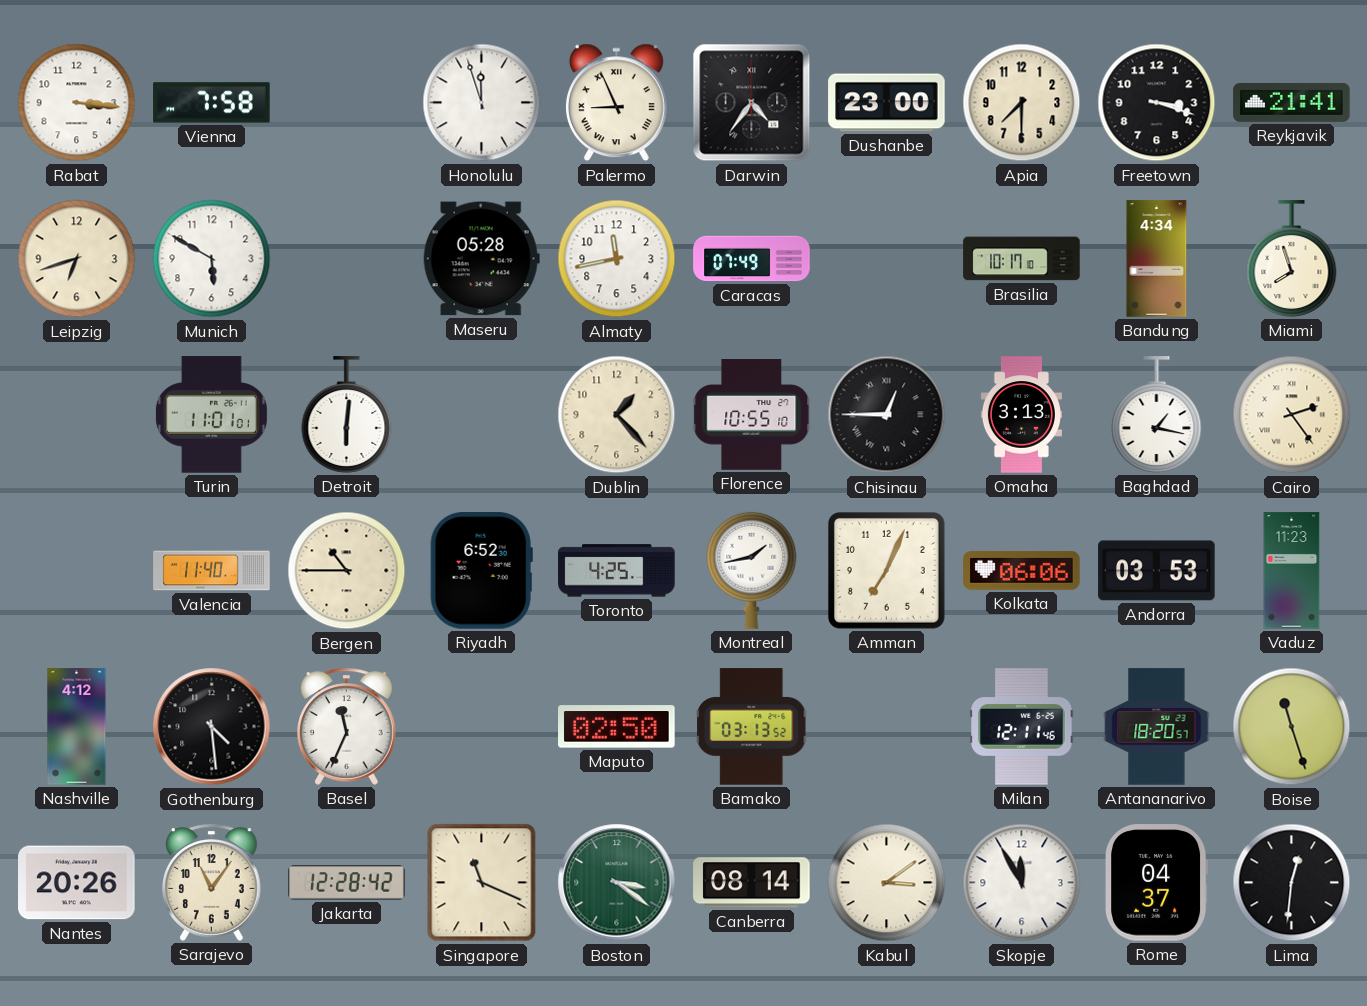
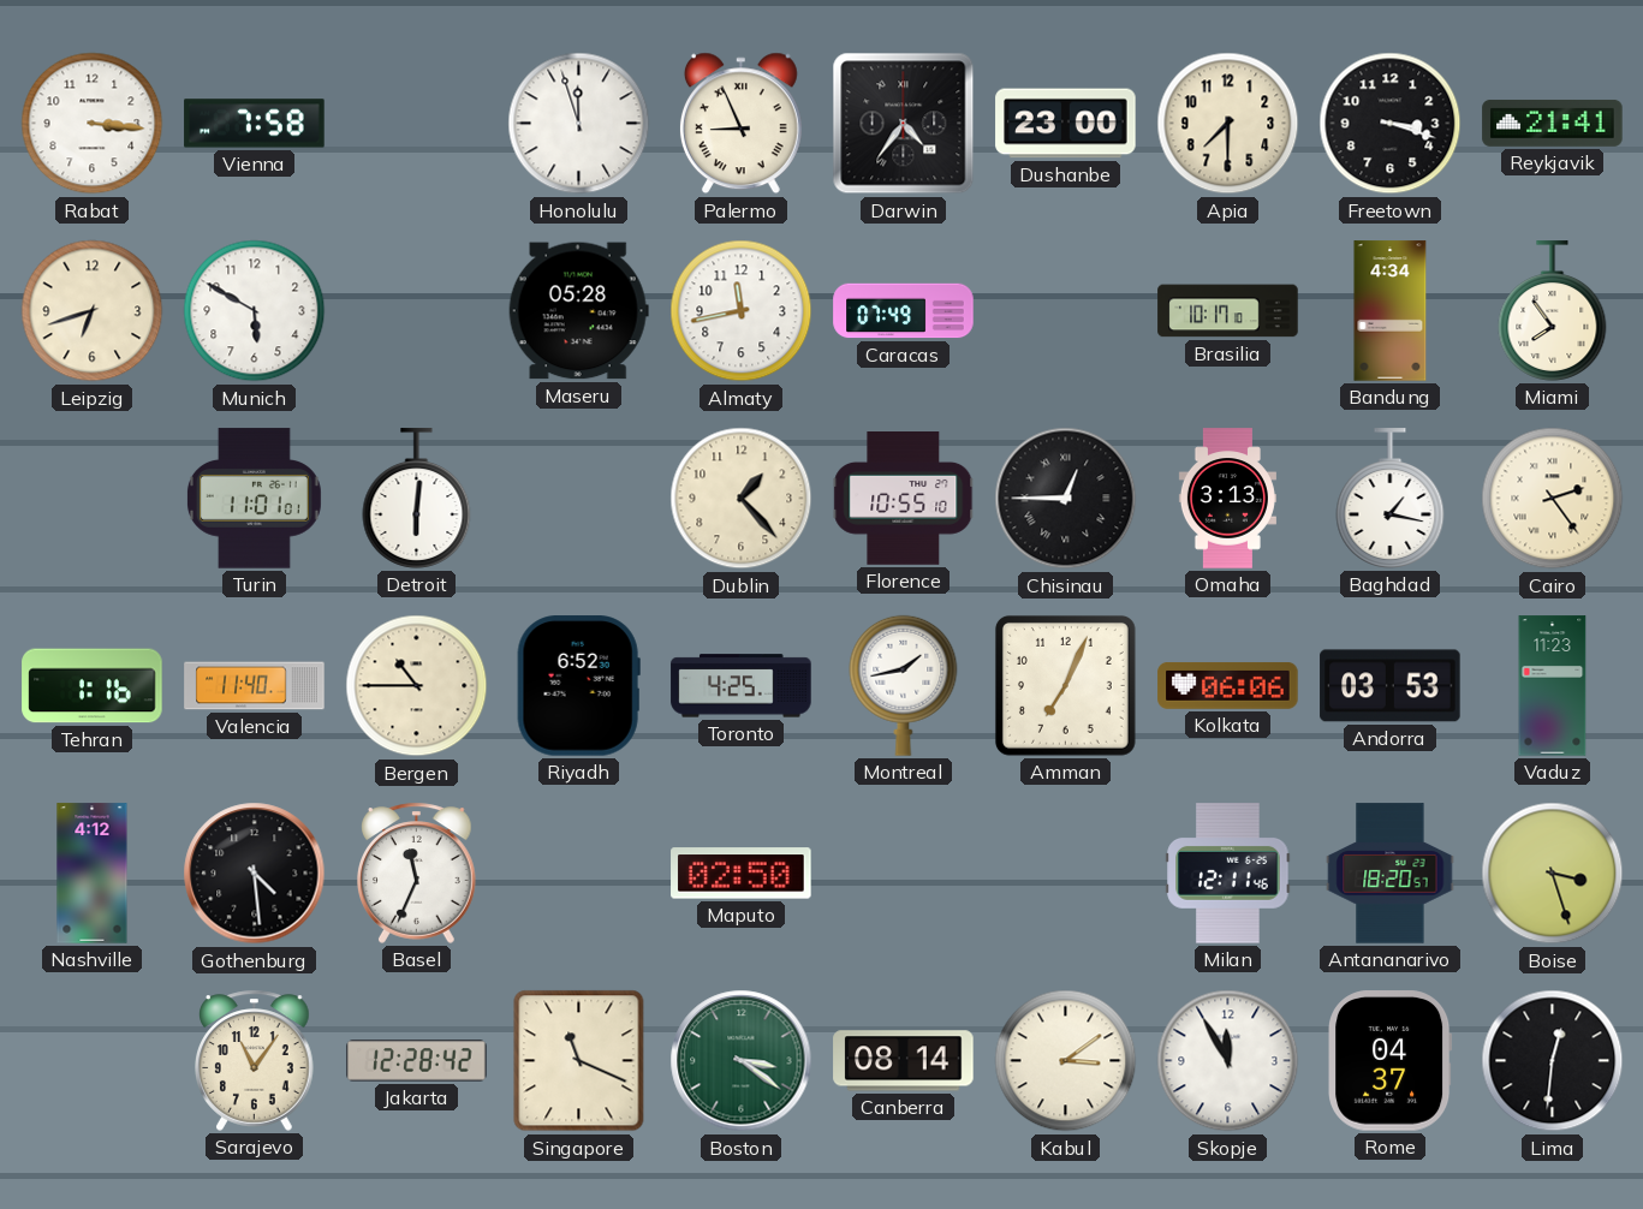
Miami: 7:57 -> 7:54
Tehran: none -> 1:16
Bamako: 03:13 -> none
Boise: 11:27 -> 3:27
Nantes: 20:26 -> none
